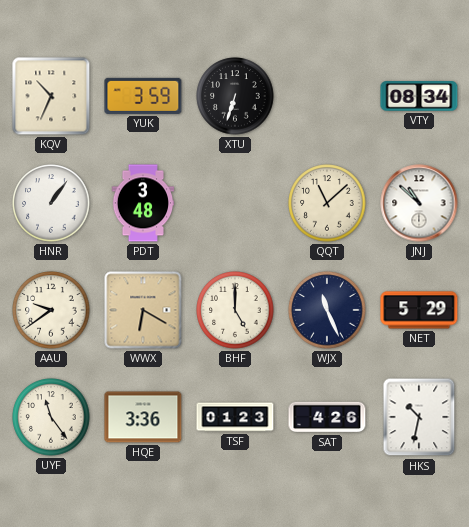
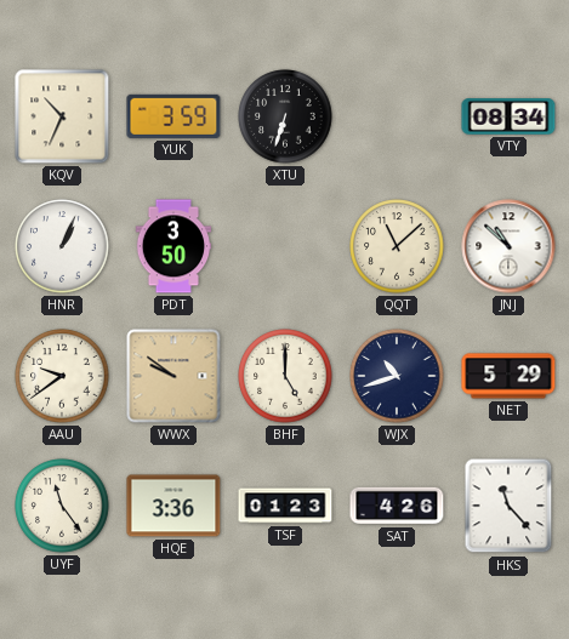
HNR: 1:06 -> 1:04
PDT: 3:48 -> 3:50
WWX: 6:20 -> 9:51
WJX: 11:26 -> 10:42
HKS: 10:32 -> 11:23
